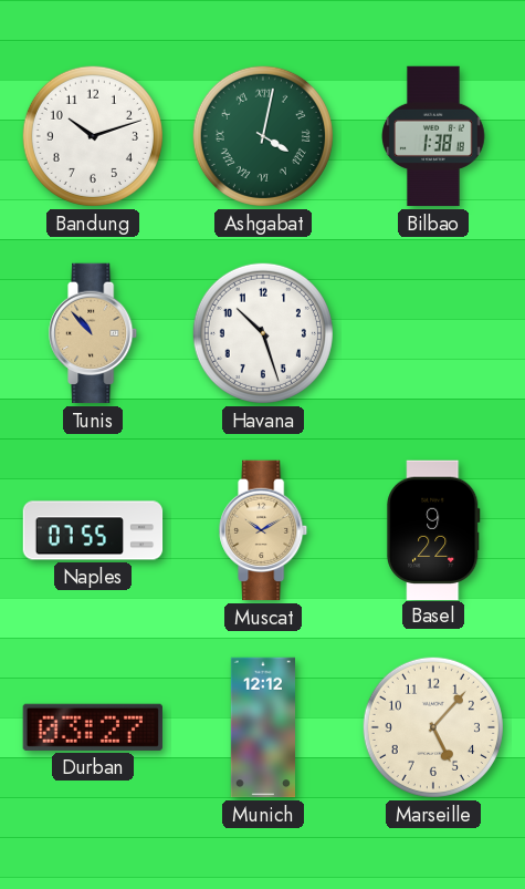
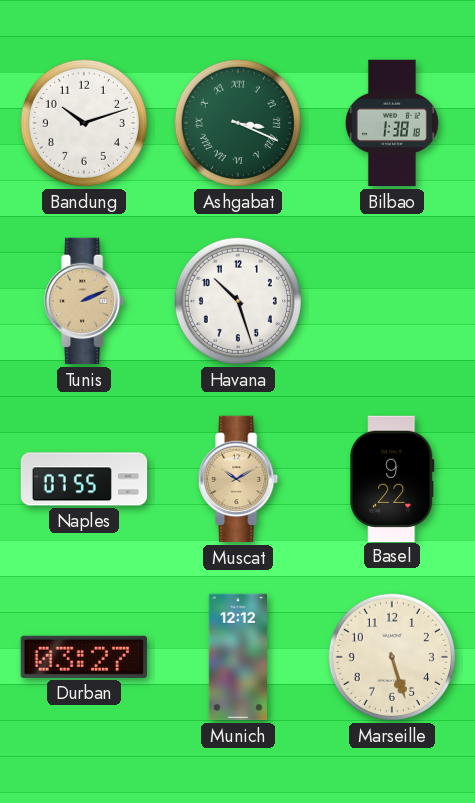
Ashgabat: 4:02 -> 3:19
Tunis: 10:53 -> 2:11
Marseille: 5:07 -> 5:27
